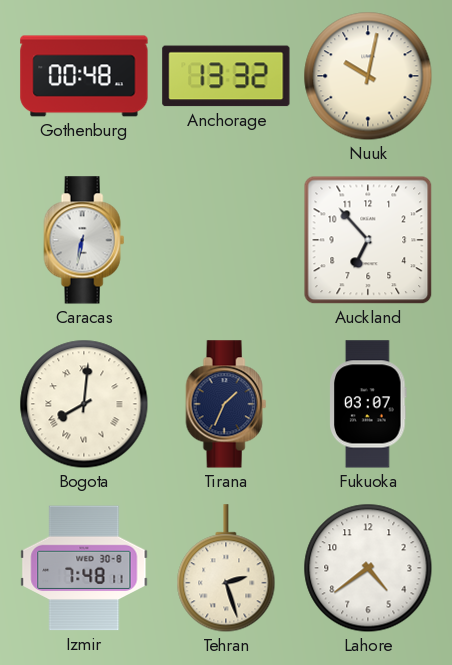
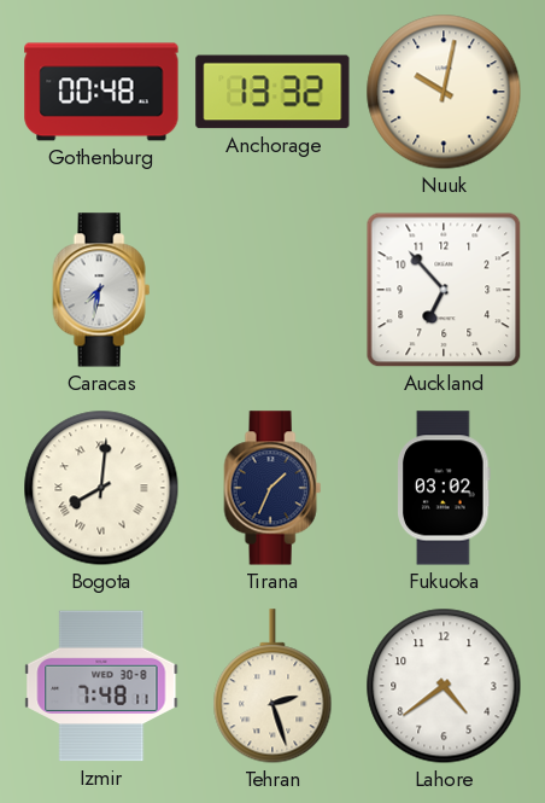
Caracas: 6:32 -> 7:32
Fukuoka: 03:07 -> 03:02
